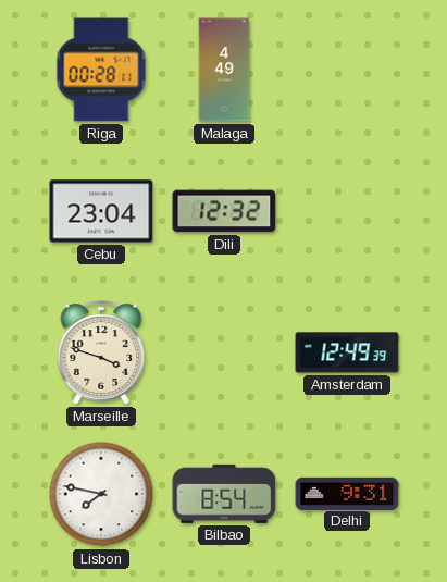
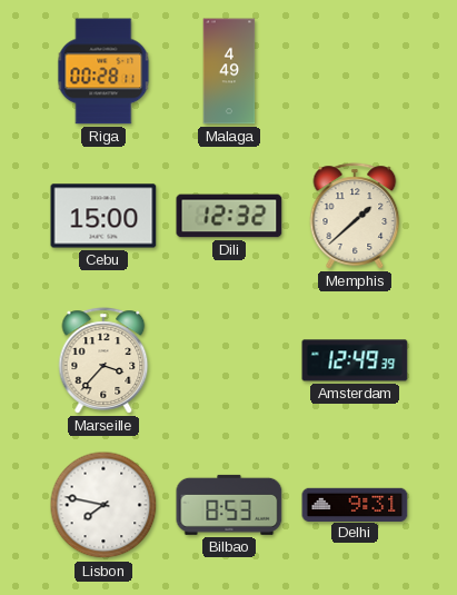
Cebu: 23:04 -> 15:00
Memphis: none -> 1:38
Marseille: 3:48 -> 3:37
Bilbao: 8:54 -> 8:53
